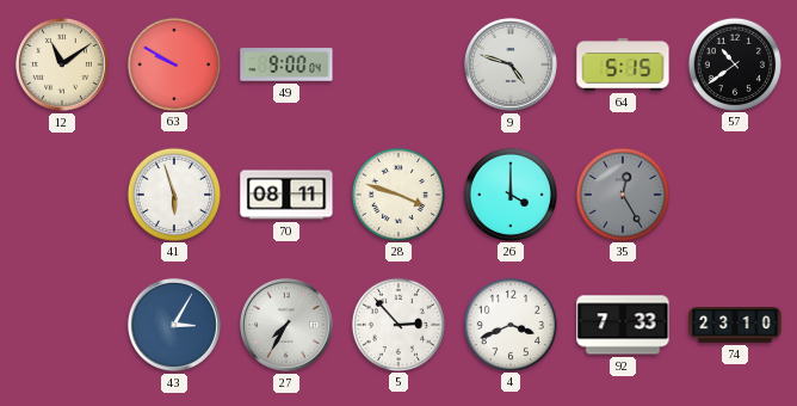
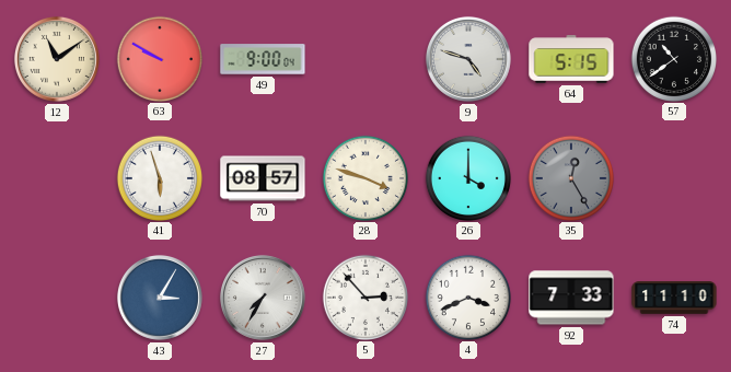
70: 08:11 -> 08:57
74: 23:10 -> 11:10
